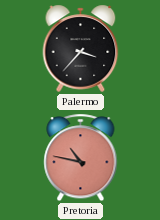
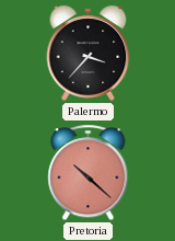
Pretoria: 10:47 -> 10:22
